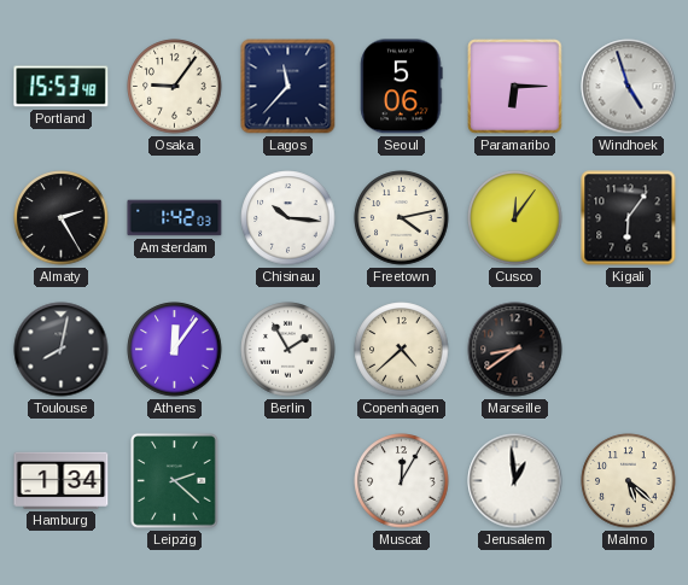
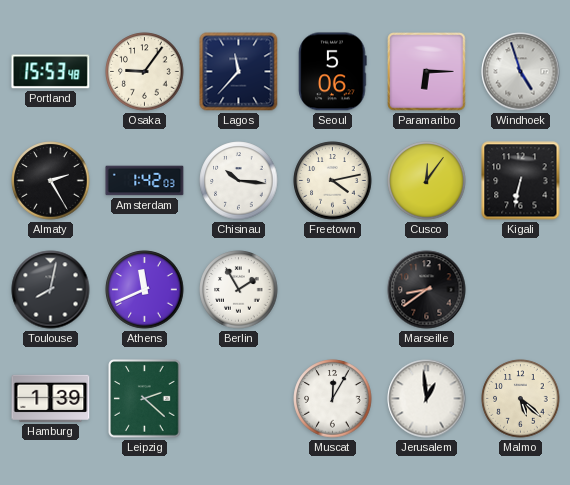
Kigali: 6:06 -> 6:32
Athens: 12:06 -> 11:41
Copenhagen: 4:38 -> none
Hamburg: 1:34 -> 1:39
